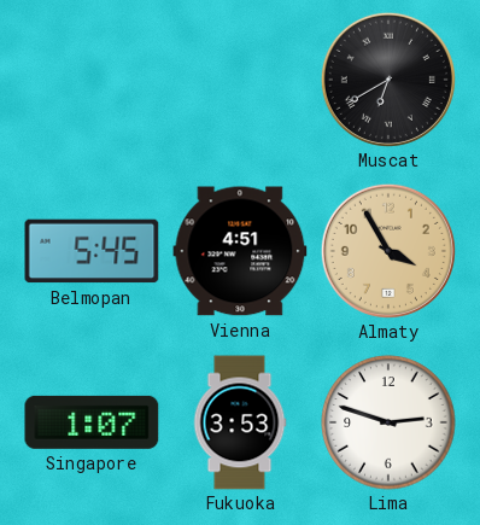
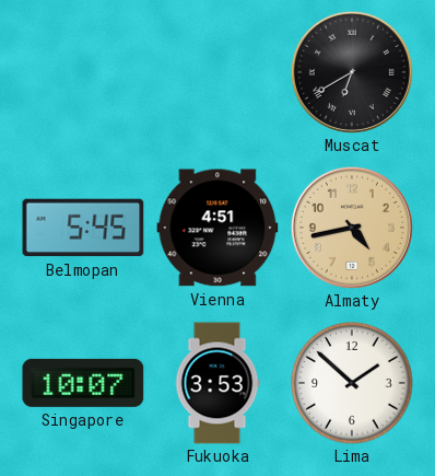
Almaty: 3:55 -> 4:43
Singapore: 1:07 -> 10:07
Lima: 2:48 -> 1:52
